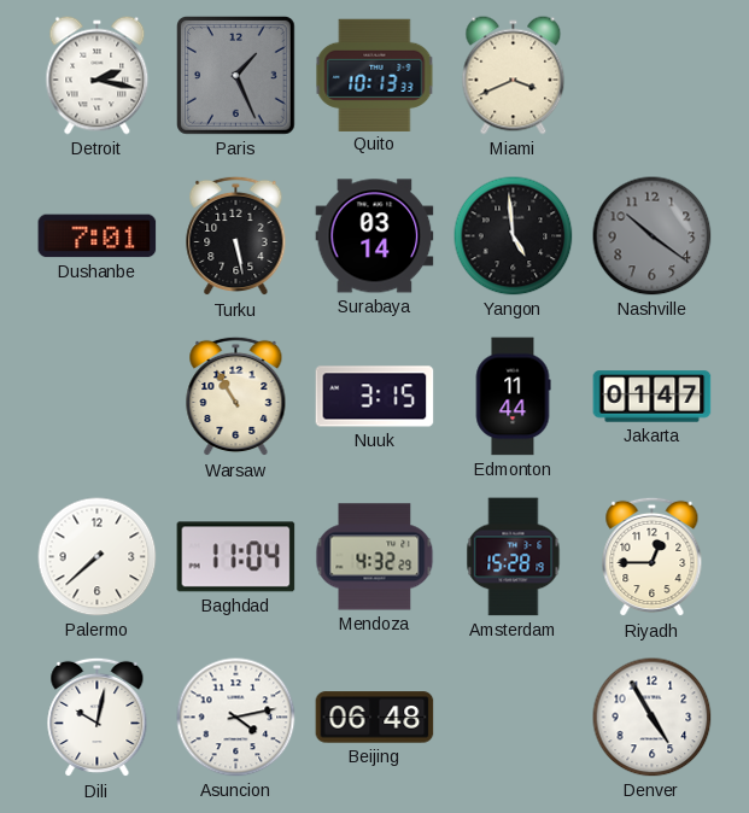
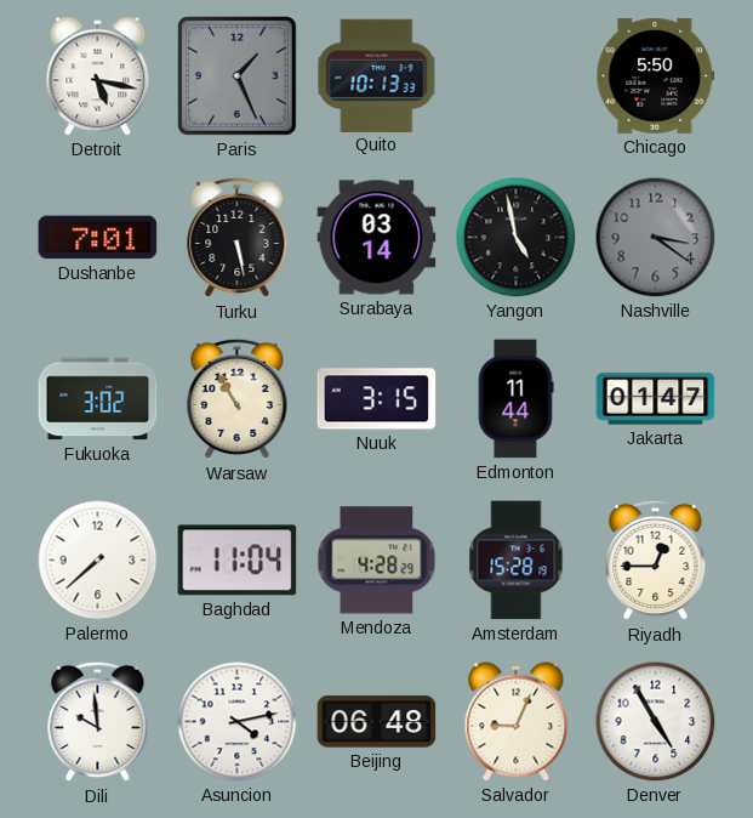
Detroit: 2:17 -> 5:17
Miami: 3:41 -> none
Chicago: none -> 5:50
Yangon: 4:59 -> 4:58
Nashville: 10:21 -> 3:21
Fukuoka: none -> 3:02
Mendoza: 4:32 -> 4:28
Dili: 10:02 -> 9:59
Salvador: none -> 9:04
